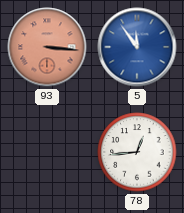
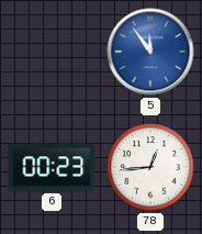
93: 3:16 -> none
6: none -> 00:23
